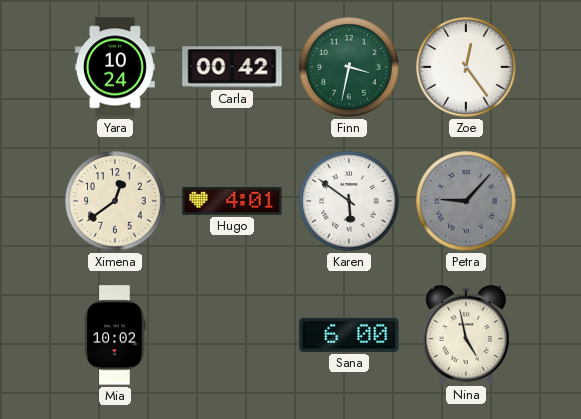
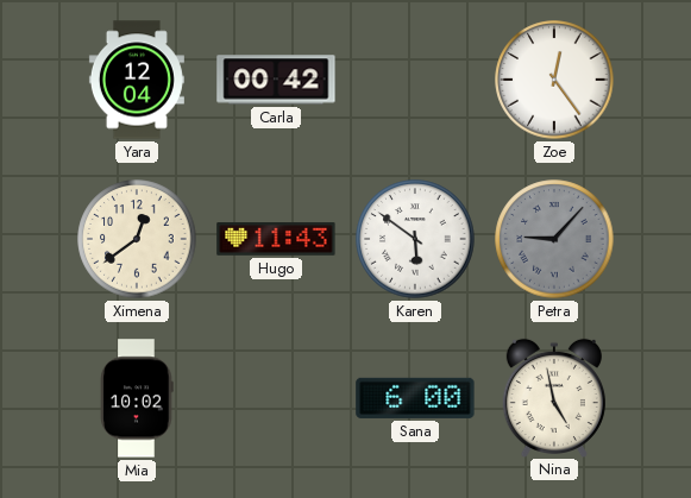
Yara: 10:24 -> 12:04
Finn: 3:32 -> none
Hugo: 4:01 -> 11:43
